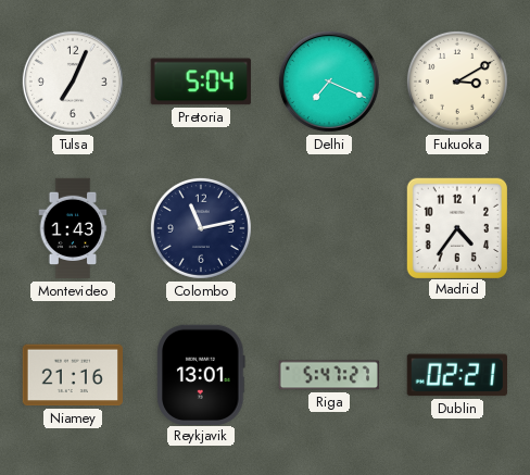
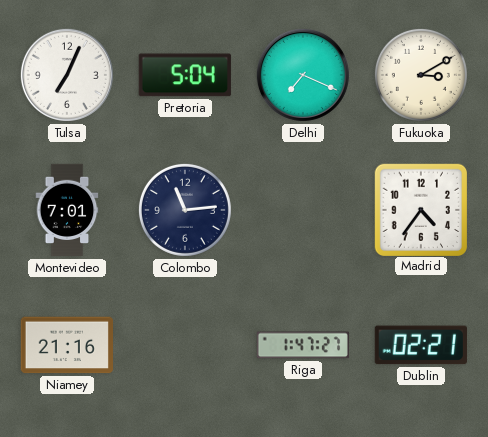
Montevideo: 1:43 -> 7:01
Colombo: 11:13 -> 11:14
Reykjavik: 13:01 -> none
Riga: 5:47 -> 1:47
